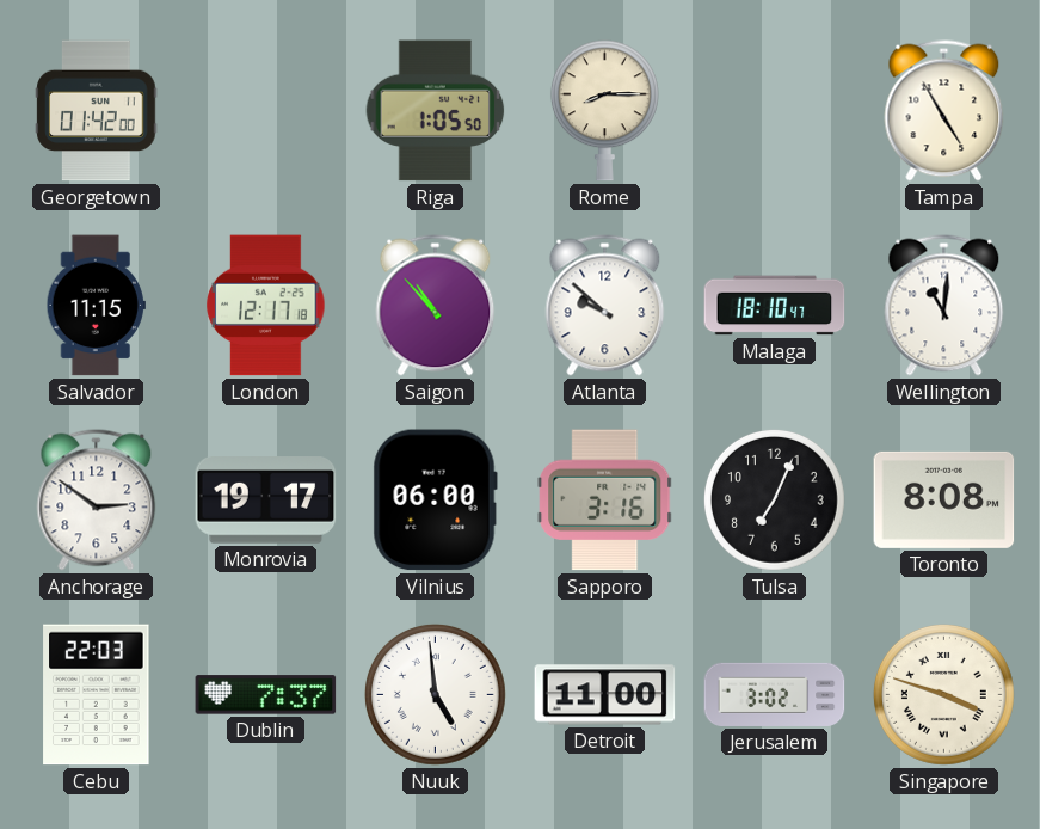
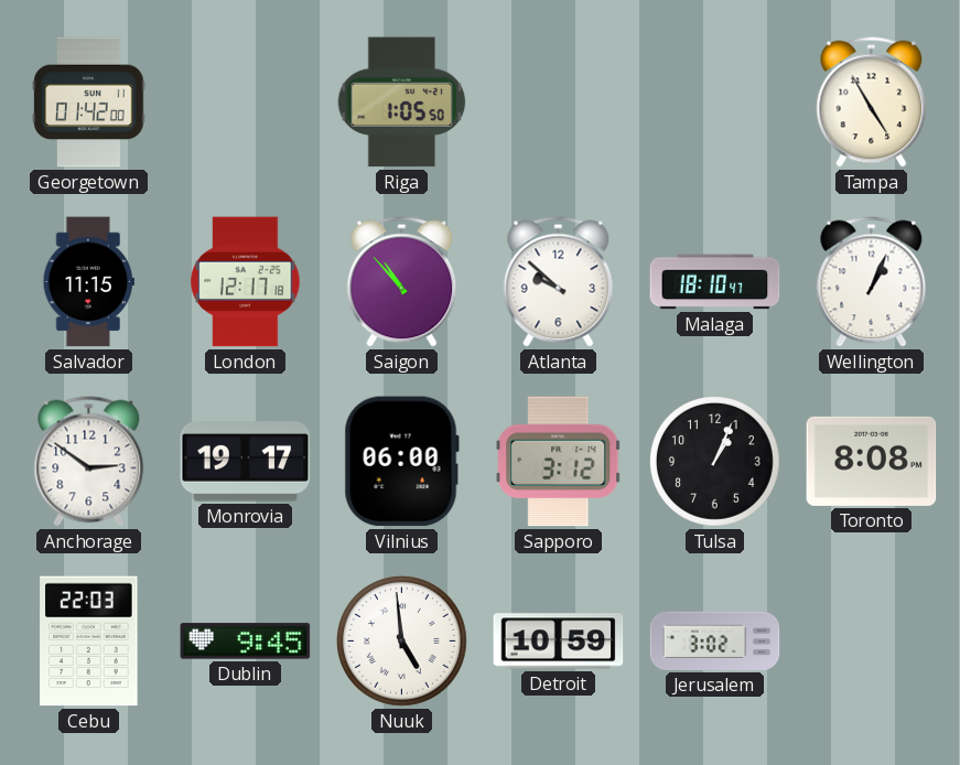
Rome: 8:15 -> none
Wellington: 11:01 -> 1:04
Sapporo: 3:16 -> 3:12
Tulsa: 7:04 -> 1:04
Dublin: 7:37 -> 9:45
Detroit: 11:00 -> 10:59
Singapore: 3:48 -> none
